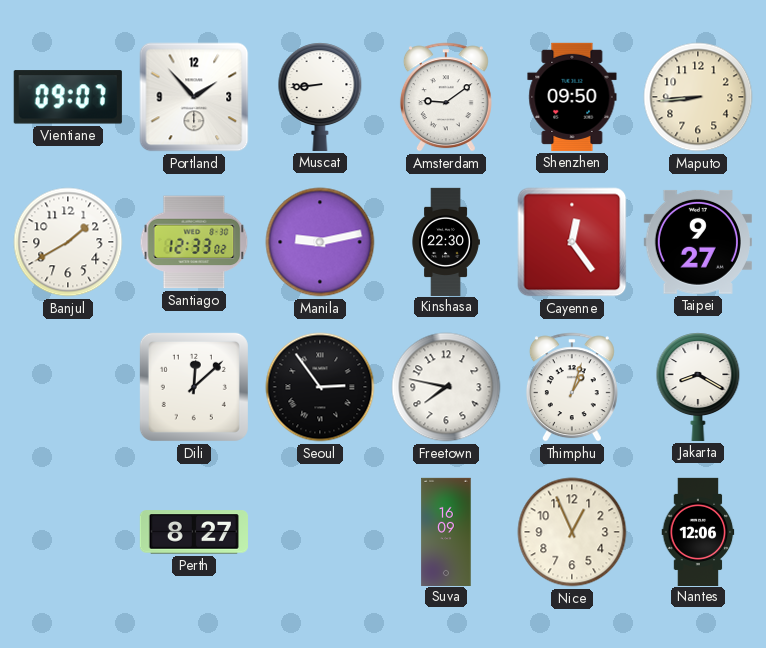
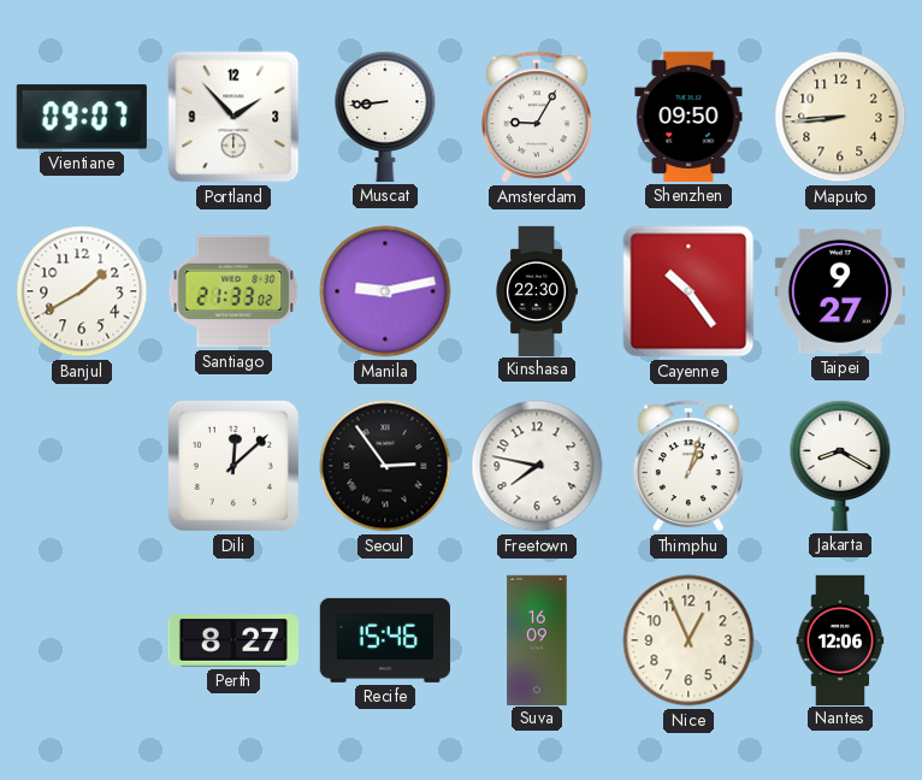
Amsterdam: 9:09 -> 9:05
Santiago: 12:33 -> 21:33
Cayenne: 12:24 -> 10:24
Recife: none -> 15:46
